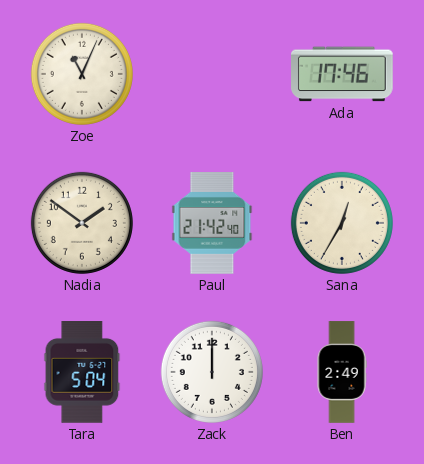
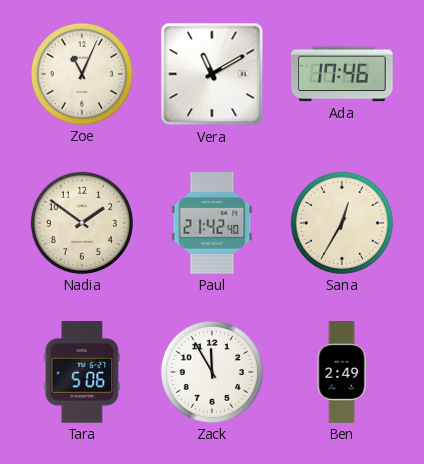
Vera: none -> 11:10
Tara: 5:04 -> 5:06
Zack: 12:00 -> 11:55
